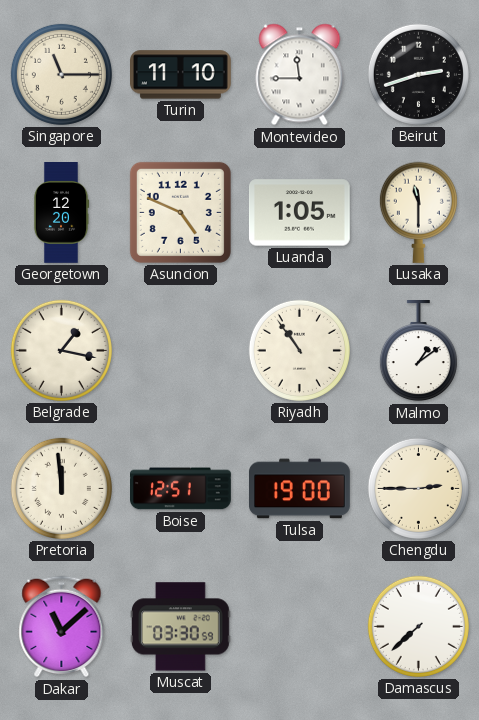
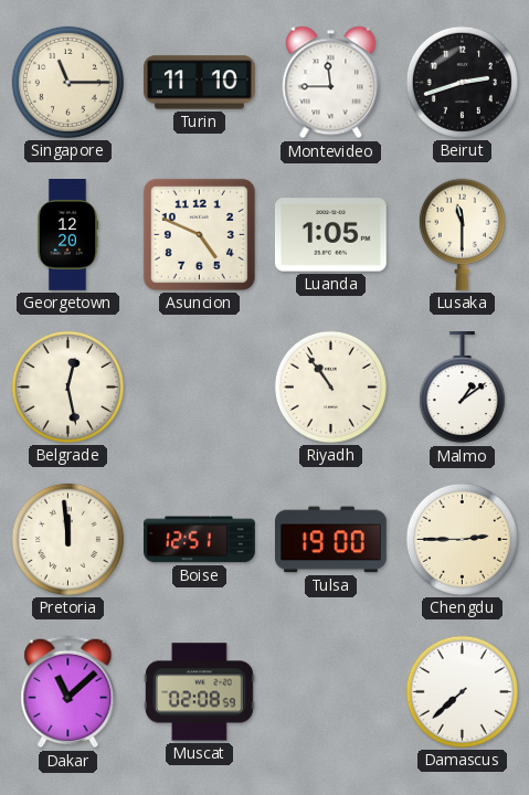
Belgrade: 1:17 -> 12:28
Muscat: 03:30 -> 02:08
